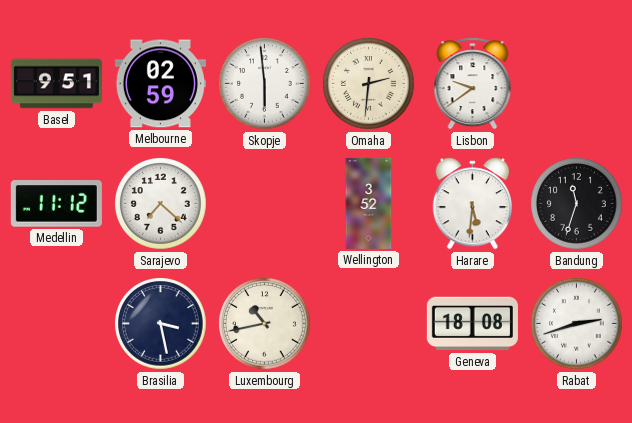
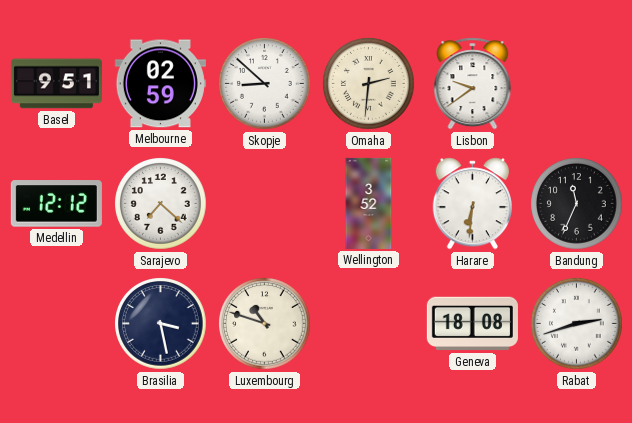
Skopje: 5:59 -> 8:52
Medellin: 11:12 -> 12:12
Harare: 5:31 -> 6:31
Bandung: 11:33 -> 11:34
Luxembourg: 10:43 -> 10:48
